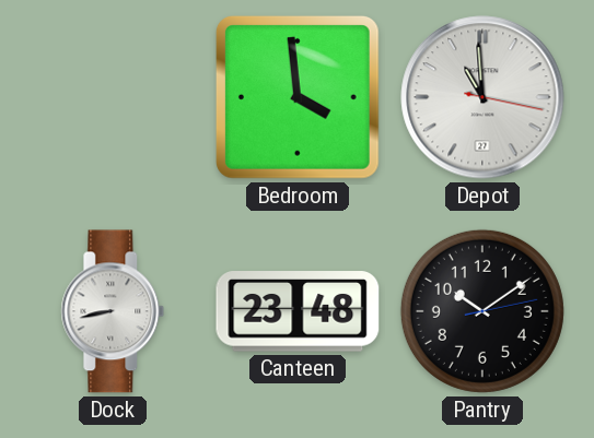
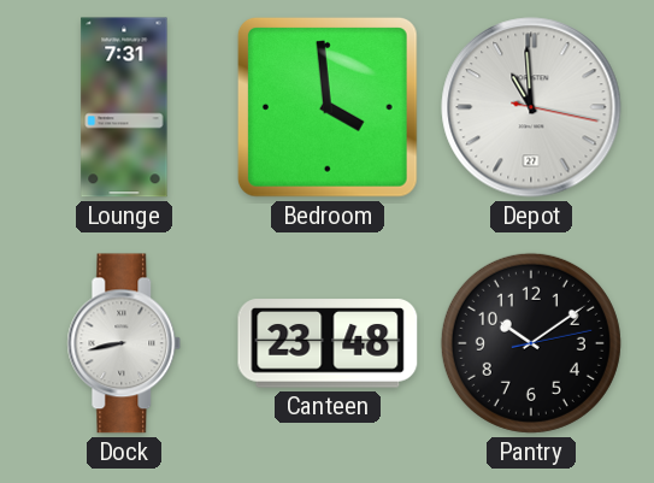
Lounge: none -> 7:31
